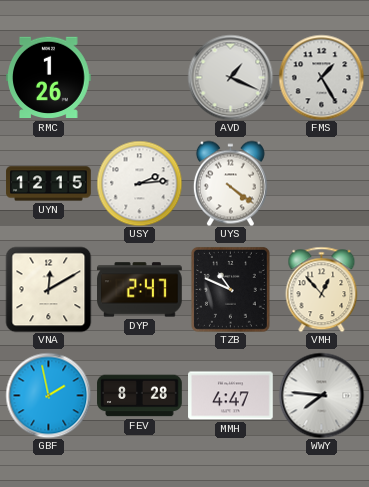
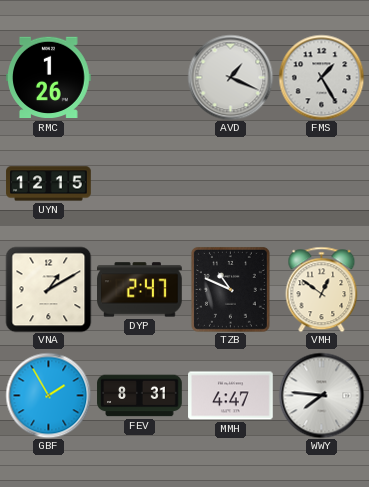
USY: 2:14 -> none
UYS: 4:21 -> none
VNA: 12:10 -> 1:10
VMH: 12:53 -> 12:51
GBF: 1:58 -> 1:55
FEV: 8:28 -> 8:31
